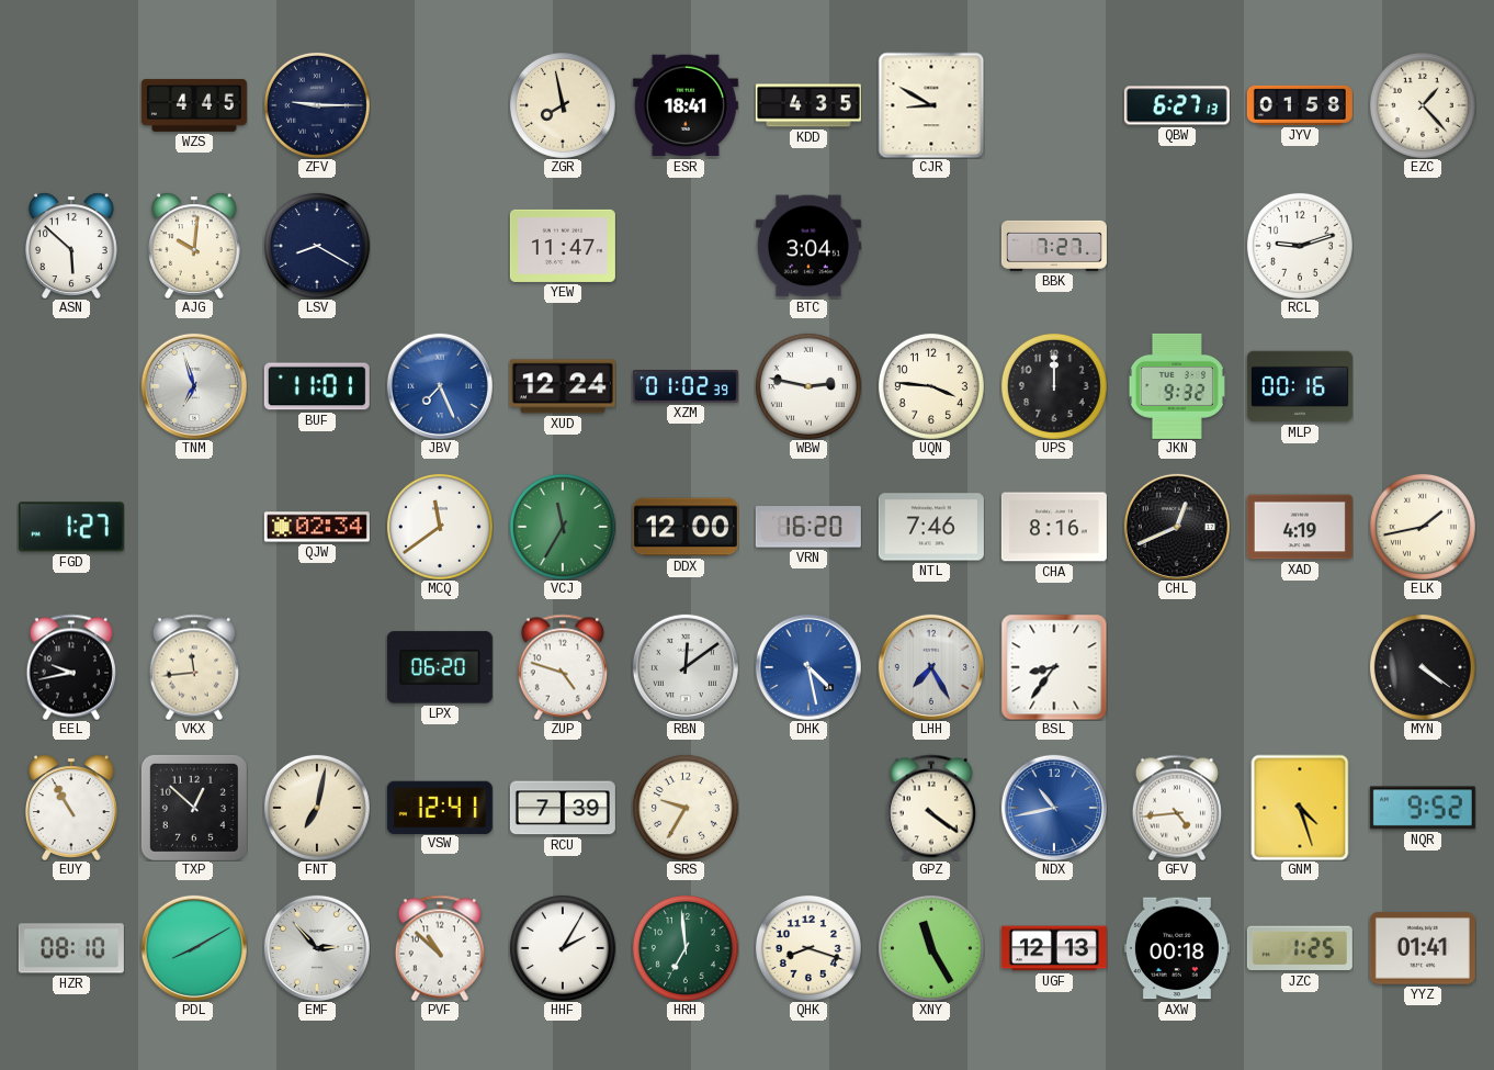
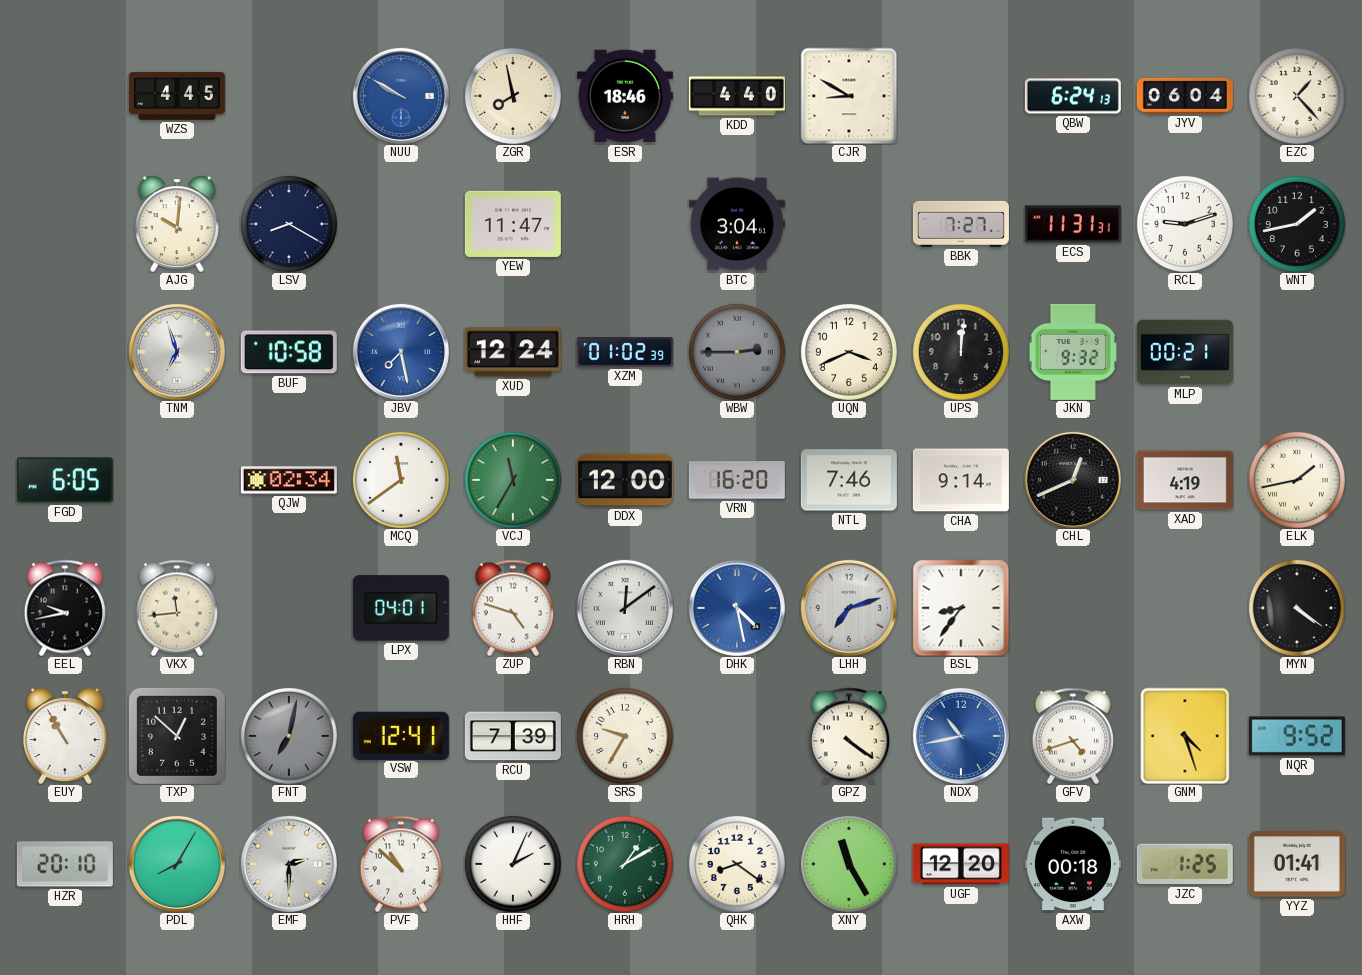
ZFV: 9:15 -> none
NUU: none -> 9:50
ESR: 18:41 -> 18:46
KDD: 4:35 -> 4:40
QBW: 6:27 -> 6:24
JYV: 01:58 -> 06:04
ASN: 5:52 -> none
ECS: none -> 11:31
WNT: none -> 1:43
BUF: 11:01 -> 10:58
JBV: 7:26 -> 7:28
WBW: 2:47 -> 2:45
WBW dial: white -> grey
UQN: 3:46 -> 3:41
UPS: 12:00 -> 12:01
MLP: 00:16 -> 00:21
FGD: 1:27 -> 6:05
CHA: 8:16 -> 9:14
LPX: 06:20 -> 04:01
LHH: 7:25 -> 7:12
FNT dial: cream -> grey
GFV: 4:44 -> 4:42
HZR: 08:10 -> 20:10
PDL: 8:10 -> 8:05
EMF: 2:53 -> 2:30
HHF: 2:05 -> 2:04
HRH: 6:59 -> 1:10
QHK: 8:18 -> 8:21
UGF: 12:13 -> 12:20
